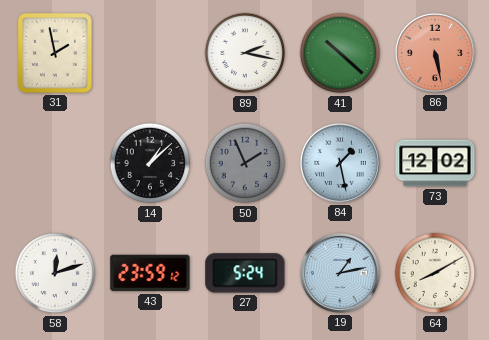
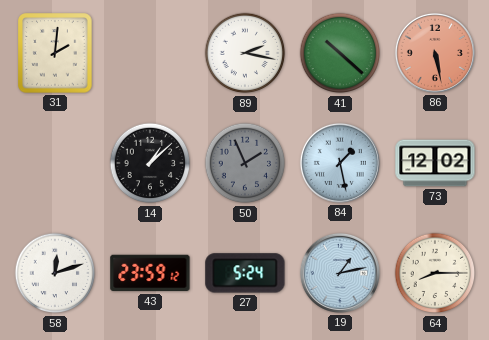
31: 1:58 -> 2:01
64: 8:10 -> 8:15
